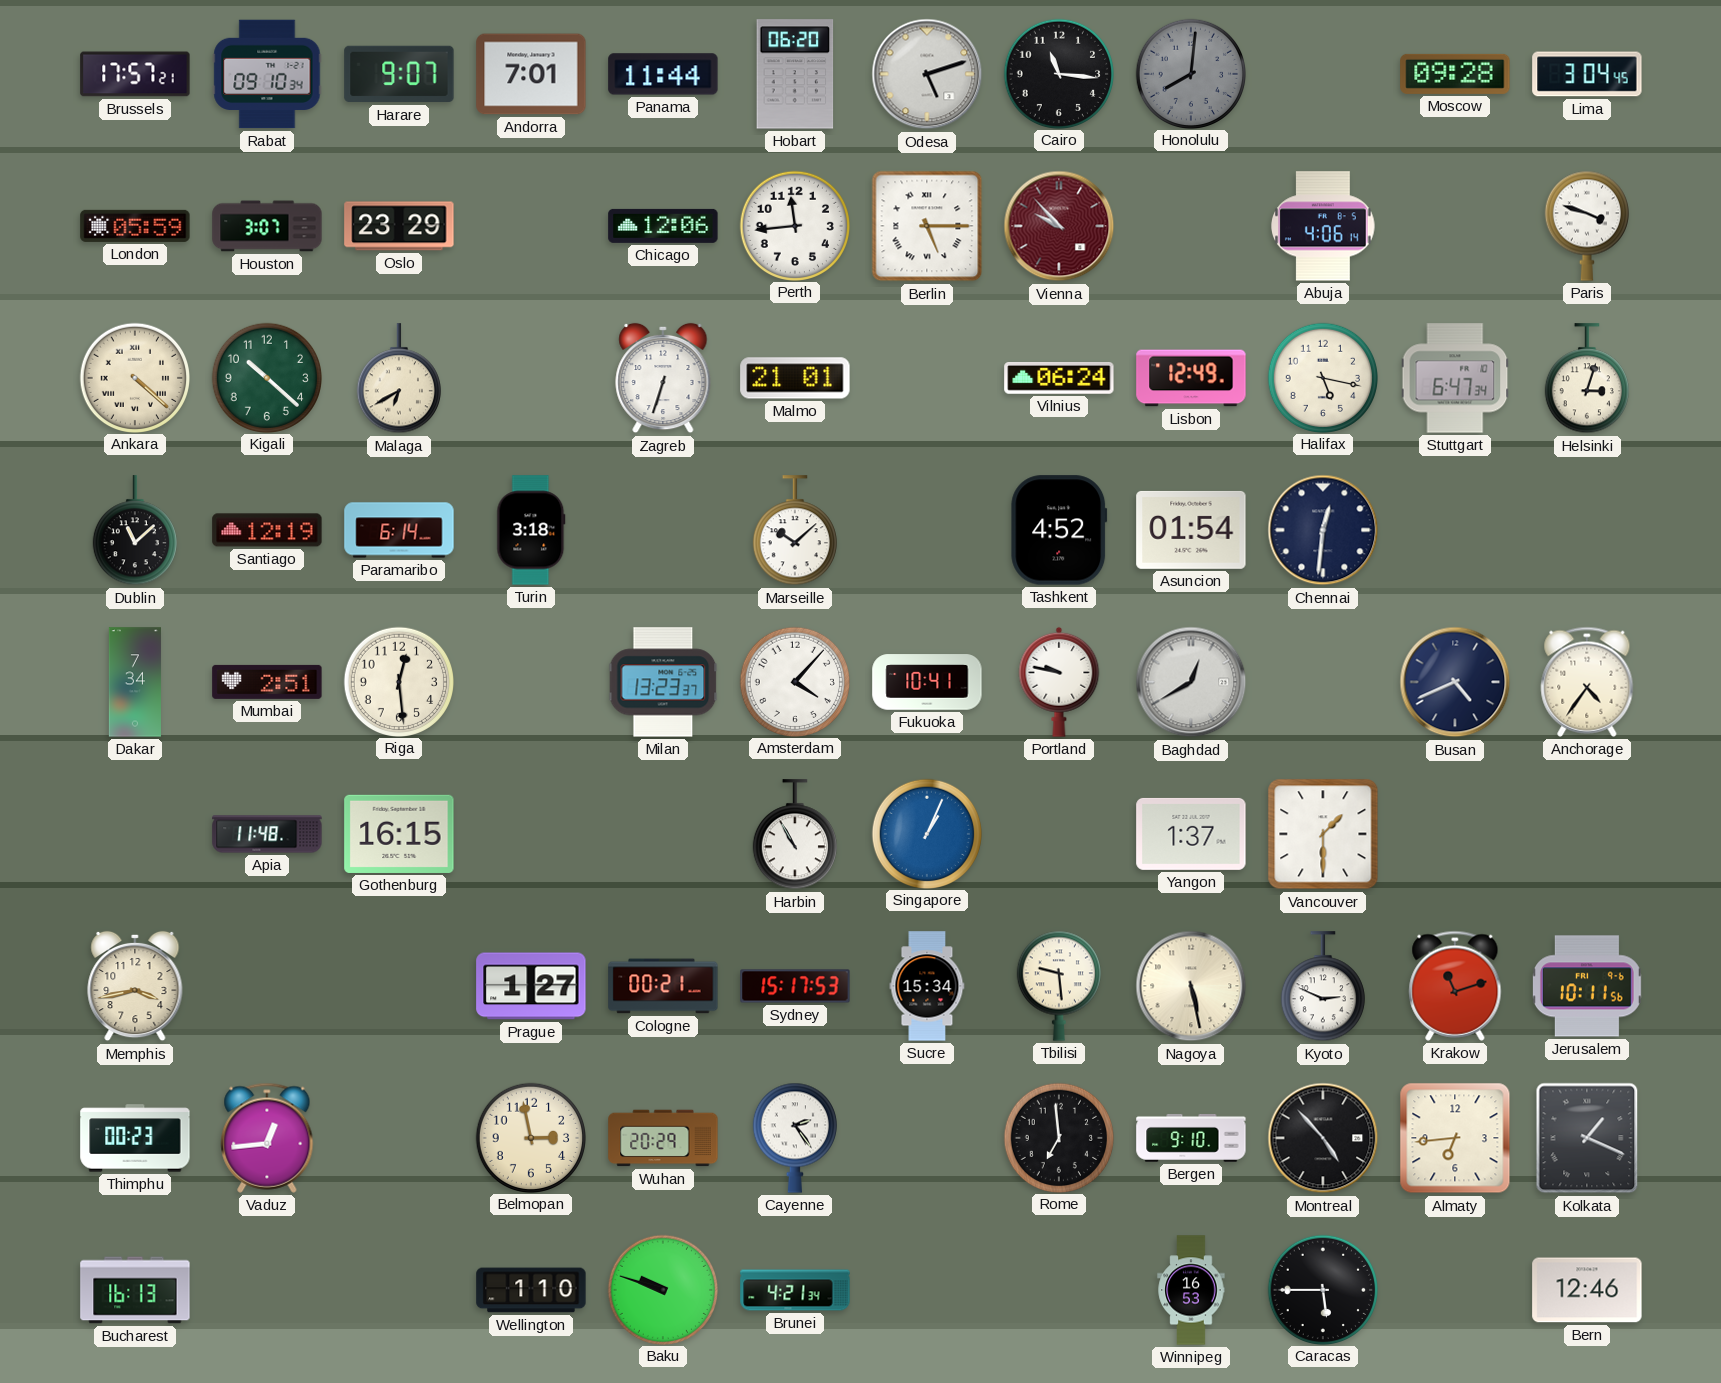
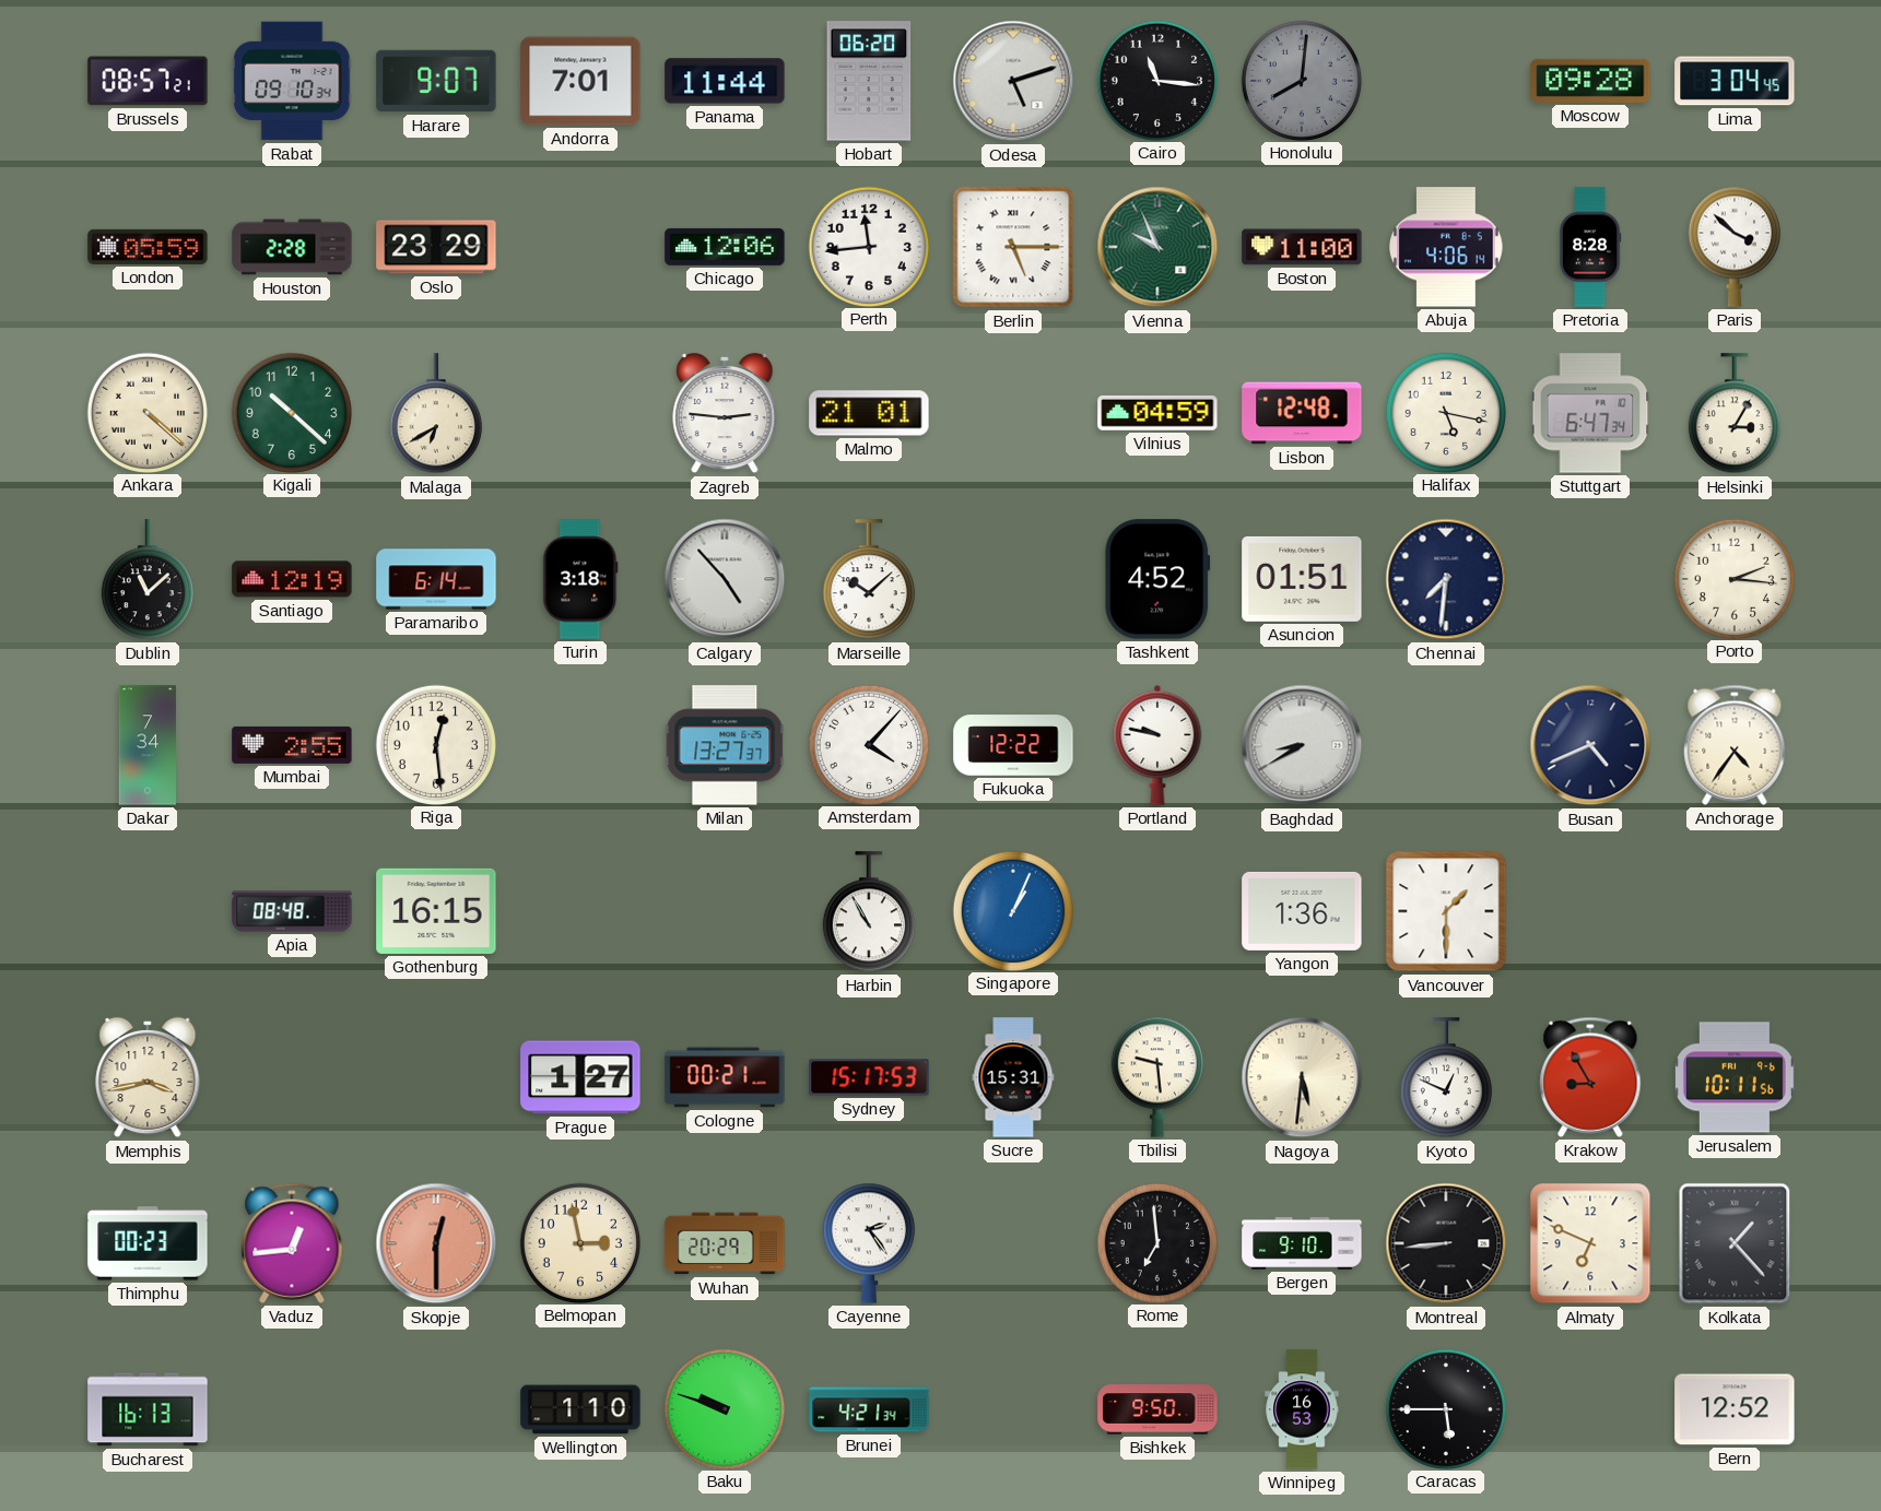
Brussels: 17:57 -> 08:57
Houston: 3:07 -> 2:28
Vienna: 9:53 -> 9:56
Vienna dial: burgundy -> green
Boston: none -> 11:00
Pretoria: none -> 8:28
Paris: 3:48 -> 3:52
Zagreb: 6:33 -> 2:46
Vilnius: 06:24 -> 04:59
Lisbon: 12:49 -> 12:48
Helsinki: 3:03 -> 3:05
Calgary: none -> 4:53
Asuncion: 01:54 -> 01:51
Chennai: 12:31 -> 7:31
Porto: none -> 2:16
Mumbai: 2:51 -> 2:55
Milan: 13:23 -> 13:27
Fukuoka: 10:41 -> 12:22
Baghdad: 12:40 -> 8:40
Apia: 11:48 -> 08:48
Yangon: 1:37 -> 1:36
Sucre: 15:34 -> 15:31
Nagoya: 5:28 -> 5:31
Kyoto: 2:49 -> 12:49
Krakow: 11:12 -> 8:55
Skopje: none -> 12:30
Montreal: 4:53 -> 8:44
Almaty: 6:44 -> 6:49
Kolkata: 1:19 -> 1:23
Bishkek: none -> 9:50
Bern: 12:46 -> 12:52
